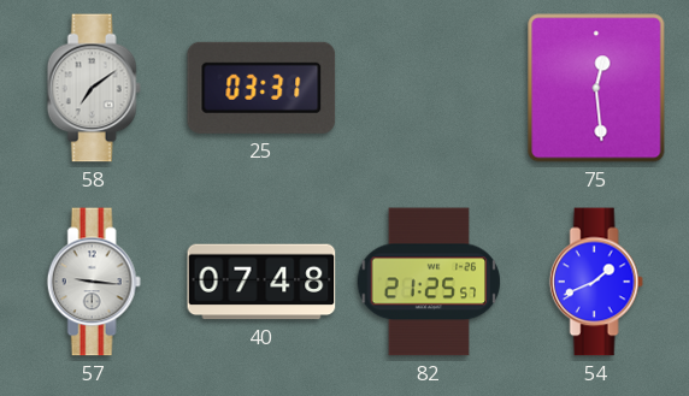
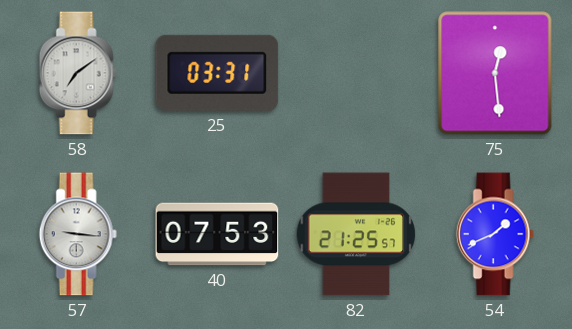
40: 07:48 -> 07:53
